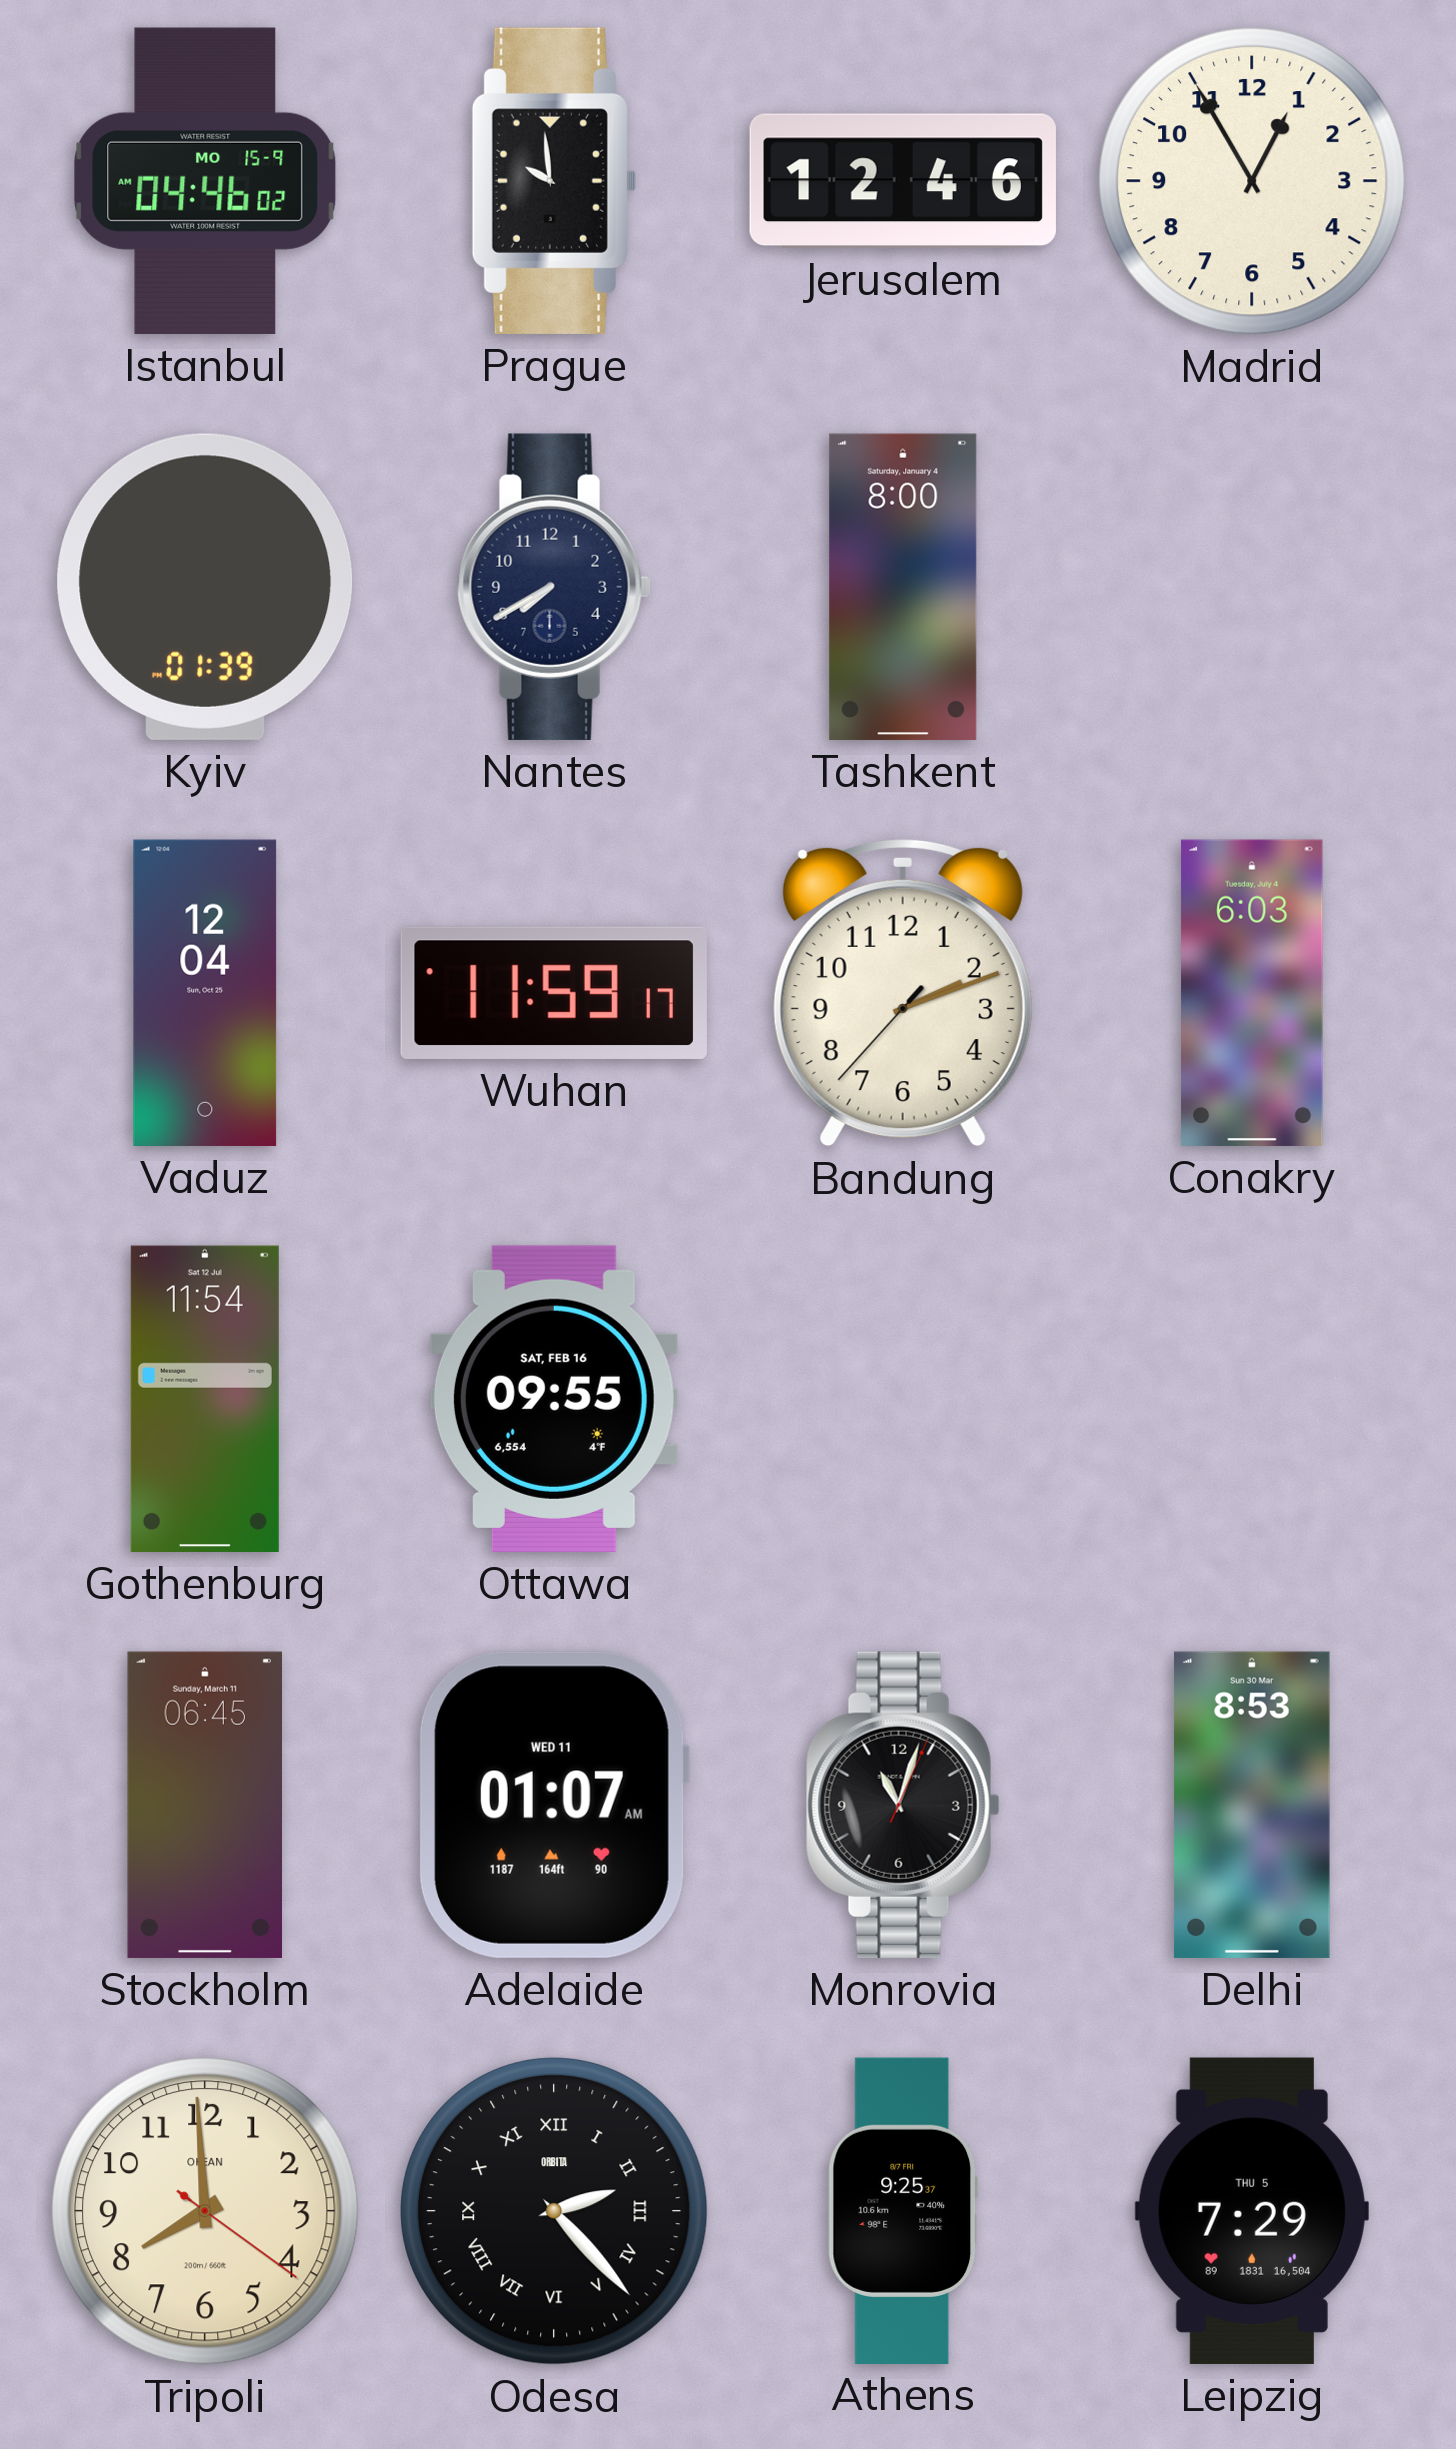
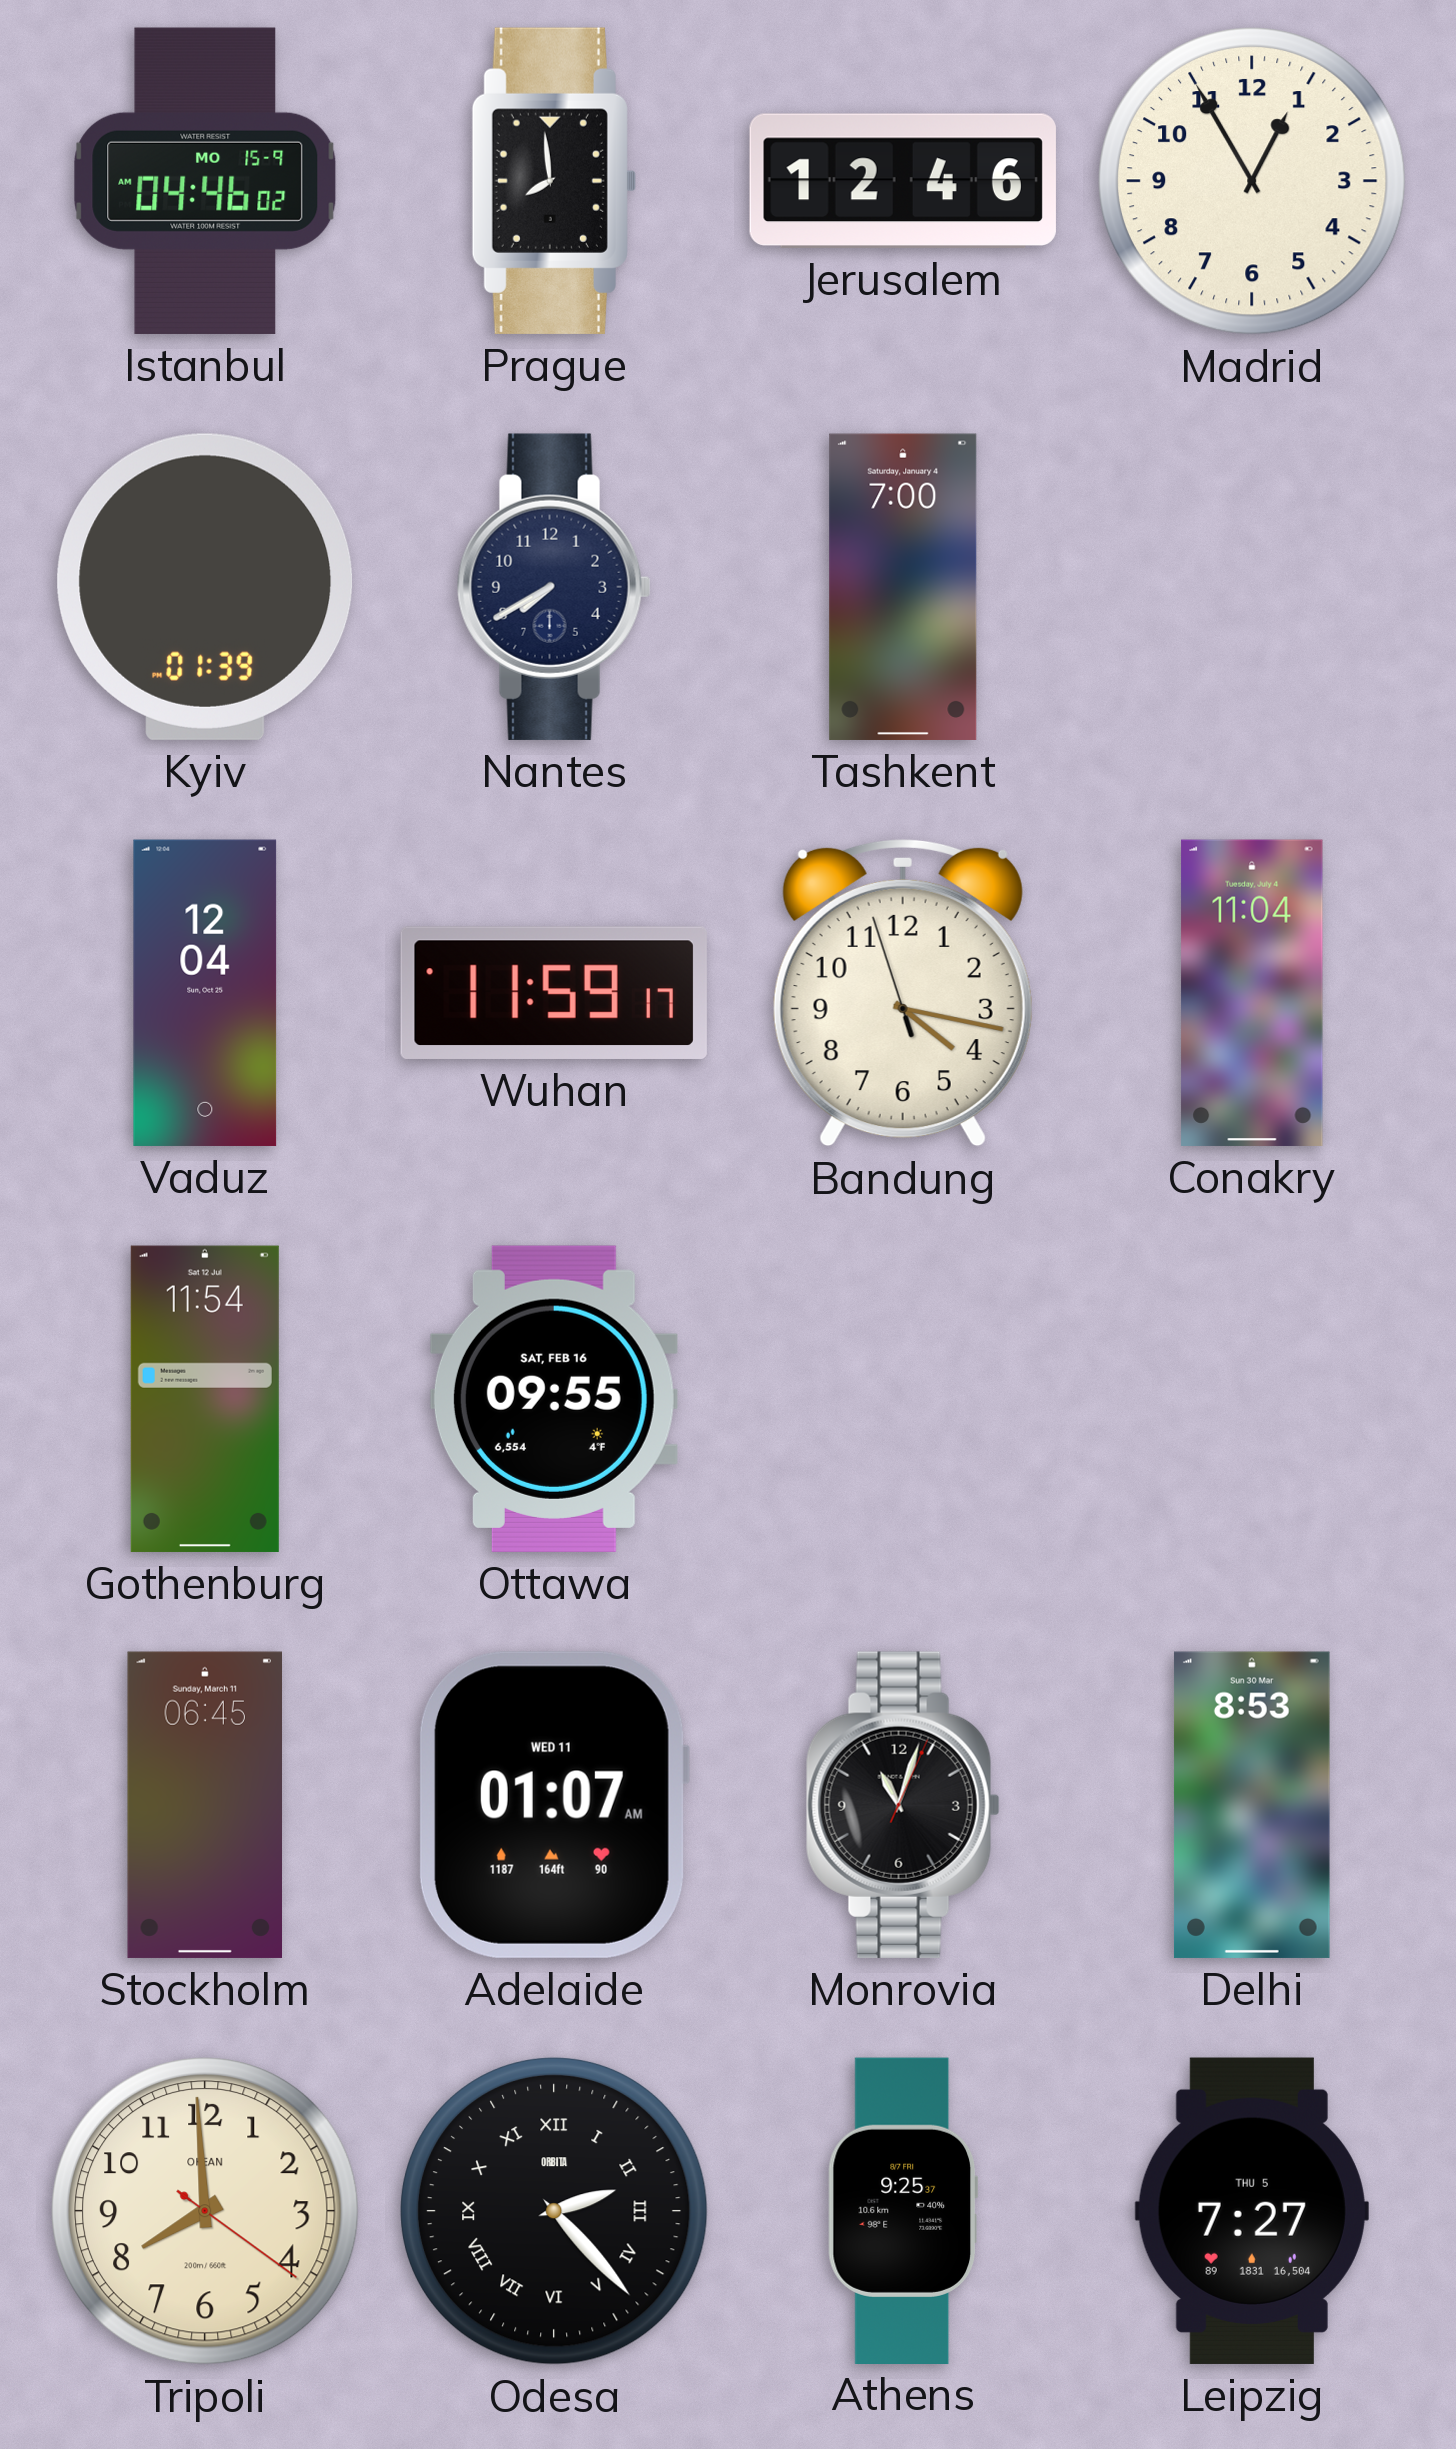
Prague: 9:59 -> 7:59
Tashkent: 8:00 -> 7:00
Bandung: 2:11 -> 4:16
Conakry: 6:03 -> 11:04
Leipzig: 7:29 -> 7:27
